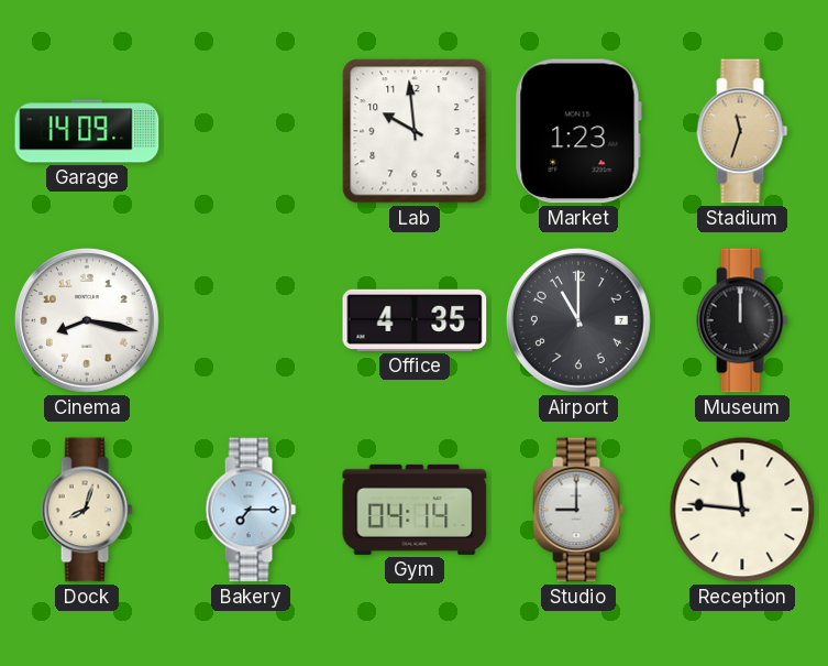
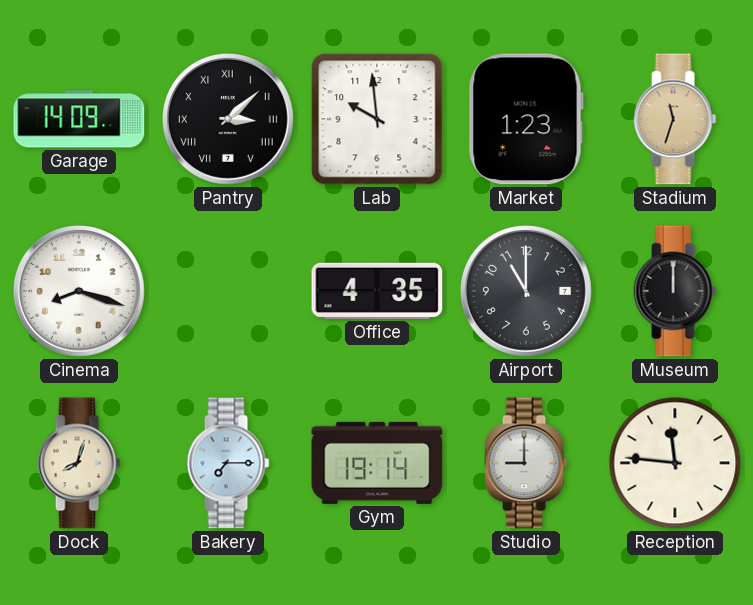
Pantry: none -> 3:08
Cinema: 8:17 -> 8:18
Gym: 04:14 -> 19:14
